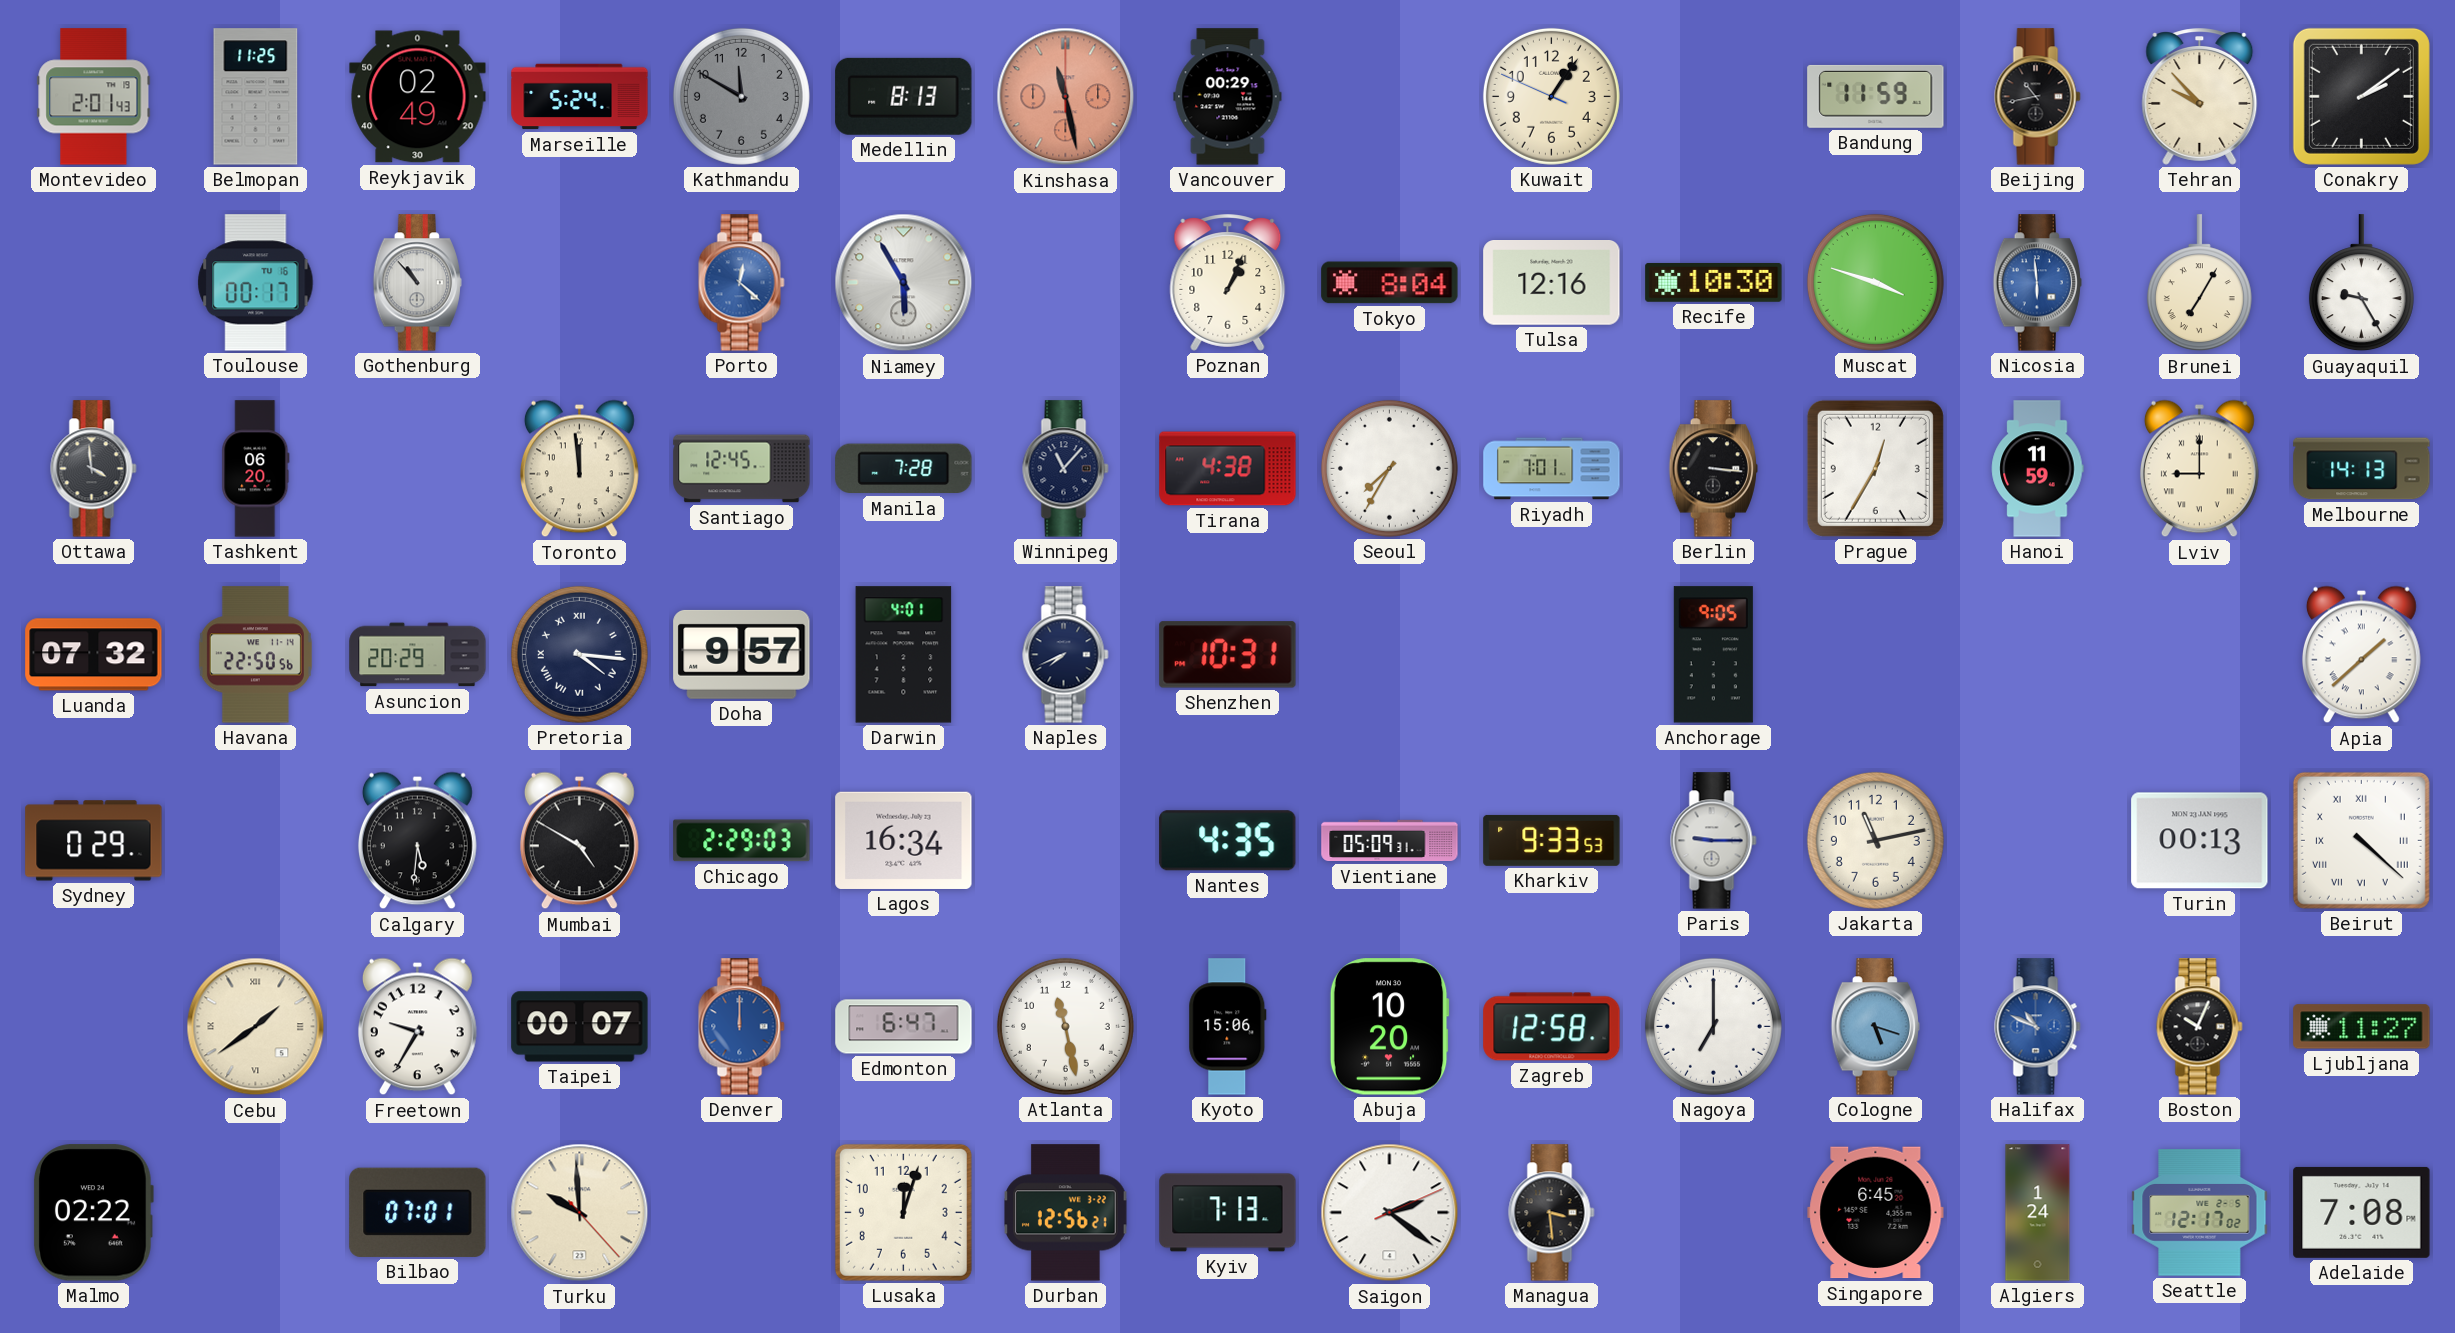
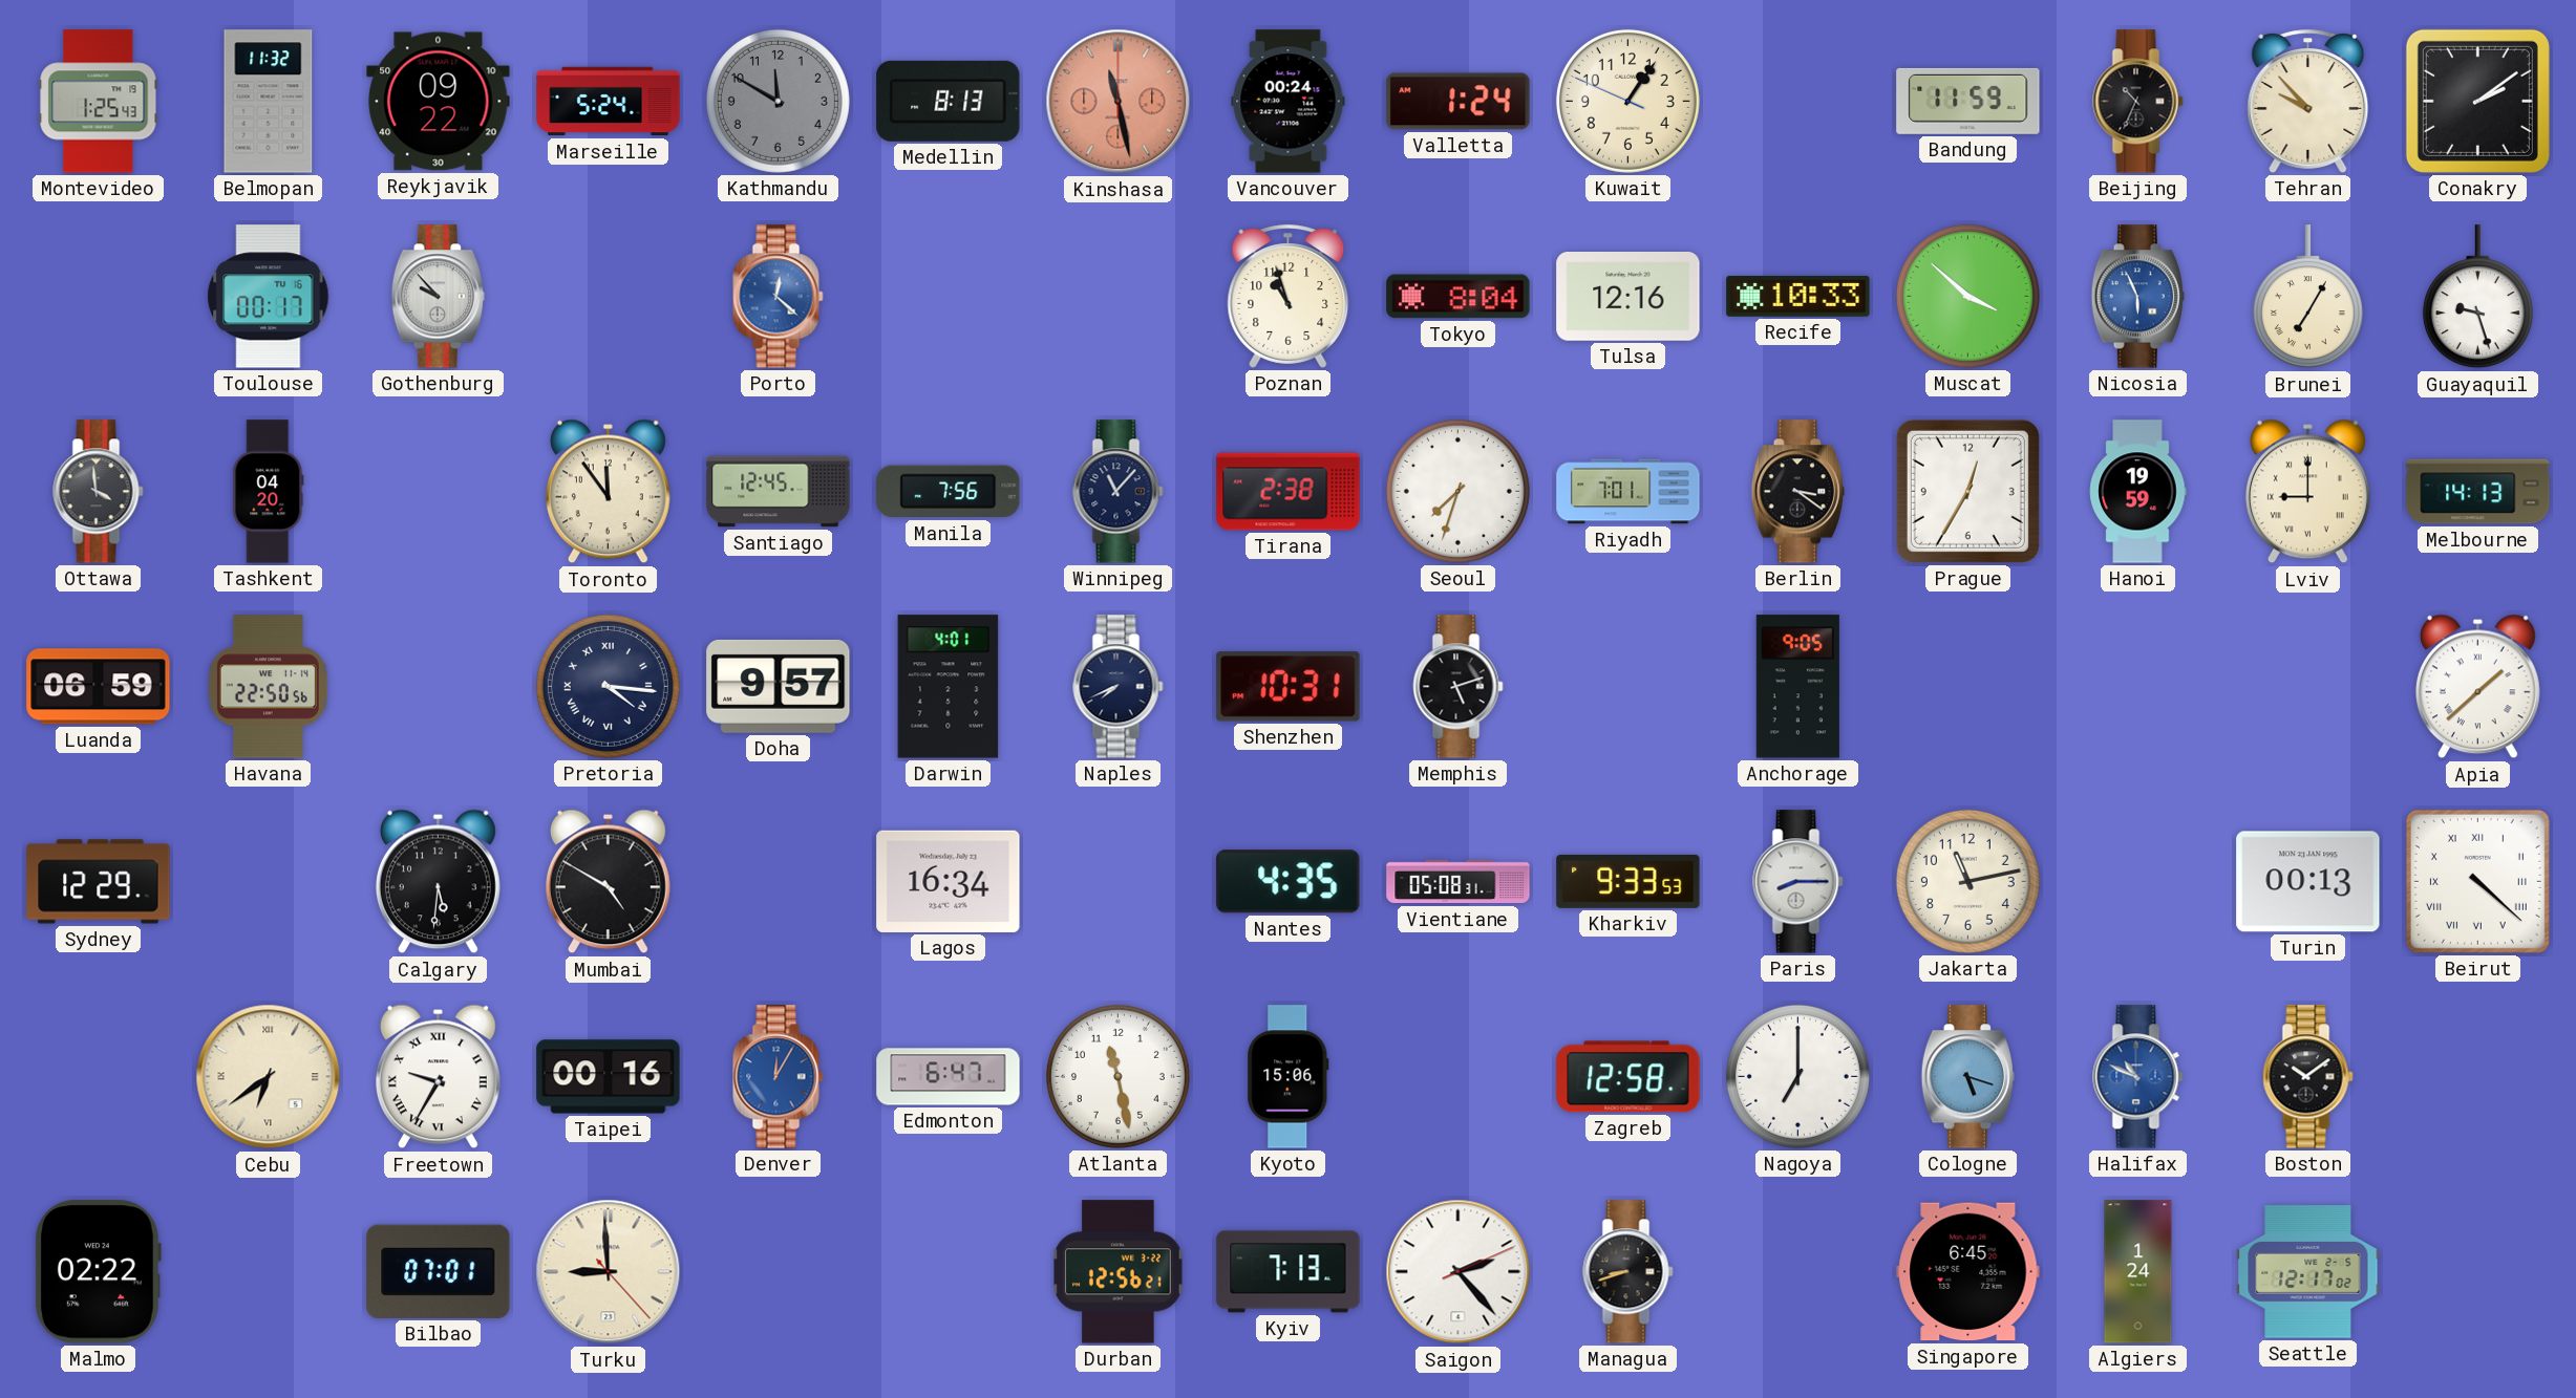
Montevideo: 2:01 -> 1:25
Belmopan: 11:25 -> 11:32
Reykjavik: 02:49 -> 09:22
Vancouver: 00:29 -> 00:24
Valletta: none -> 1:24
Beijing: 10:43 -> 10:34
Gothenburg: 10:53 -> 9:53
Niamey: 5:55 -> none
Poznan: 1:04 -> 10:57
Recife: 10:30 -> 10:33
Muscat: 3:48 -> 3:52
Nicosia: 5:59 -> 5:56
Guayaquil: 9:25 -> 9:27
Tashkent: 06:20 -> 04:20
Toronto: 11:59 -> 11:54
Manila: 7:28 -> 7:56
Tirana: 4:38 -> 2:38
Seoul: 7:35 -> 7:33
Berlin: 3:16 -> 3:21
Hanoi: 11:59 -> 19:59
Luanda: 07:32 -> 06:59
Asuncion: 20:29 -> none
Memphis: none -> 5:12
Sydney: 0:29 -> 12:29
Chicago: 2:29 -> none
Vientiane: 05:09 -> 05:08
Paris: 9:15 -> 8:15
Cebu: 1:39 -> 6:39
Freetown numerals: Arabic -> Roman
Taipei: 00:07 -> 00:16
Denver: 12:00 -> 12:05
Abuja: 10:20 -> none
Boston: 10:04 -> 10:09
Ljubljana: 11:27 -> none
Turku: 9:59 -> 8:59
Lusaka: 12:03 -> none
Saigon: 2:21 -> 2:23
Managua: 3:29 -> 8:42
Adelaide: 7:08 -> none
